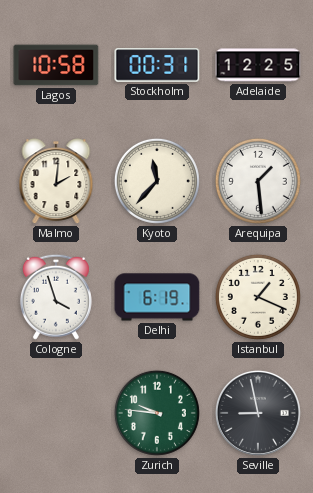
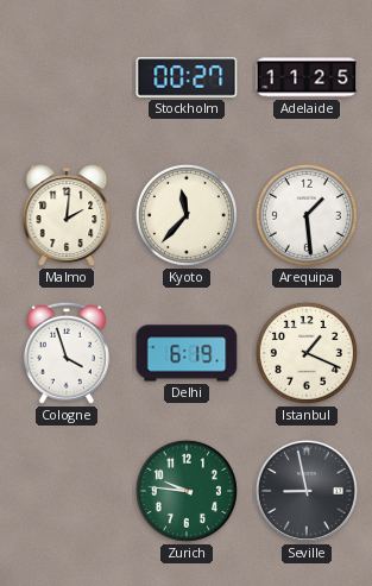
Lagos: 10:58 -> none
Stockholm: 00:31 -> 00:27
Adelaide: 12:25 -> 11:25
